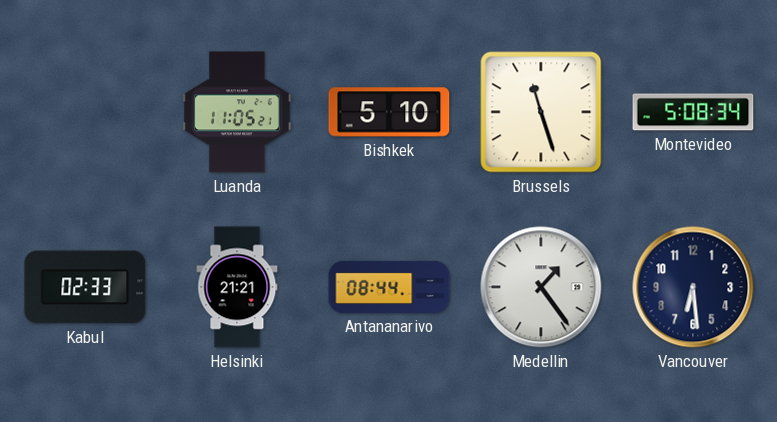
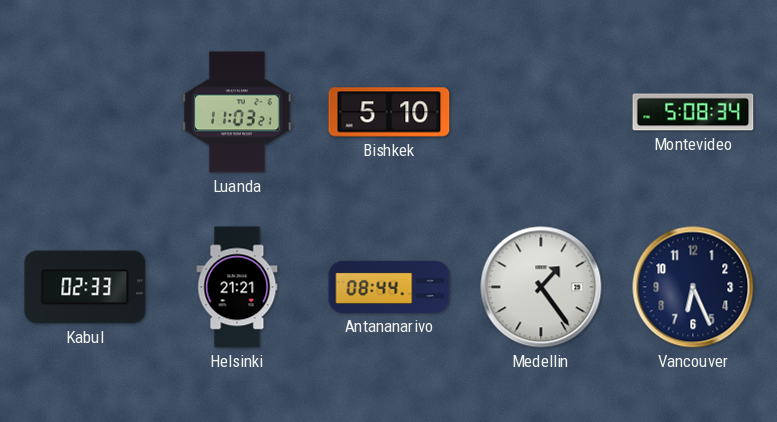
Luanda: 11:05 -> 11:03
Brussels: 11:27 -> none
Vancouver: 6:29 -> 6:26
